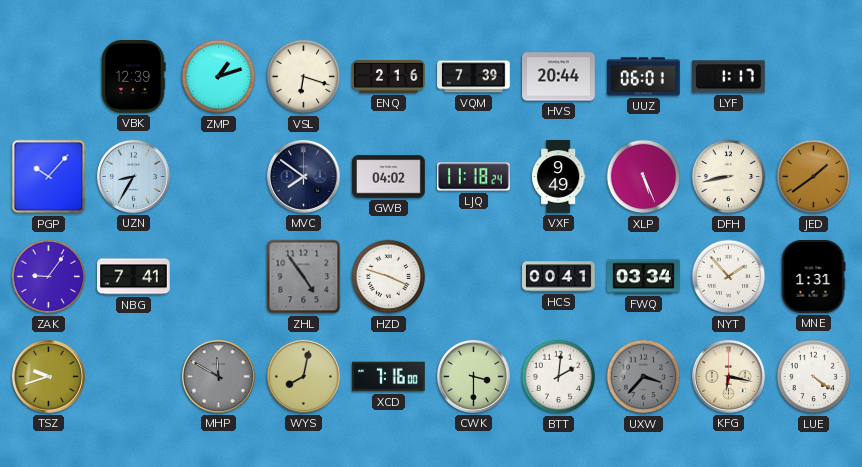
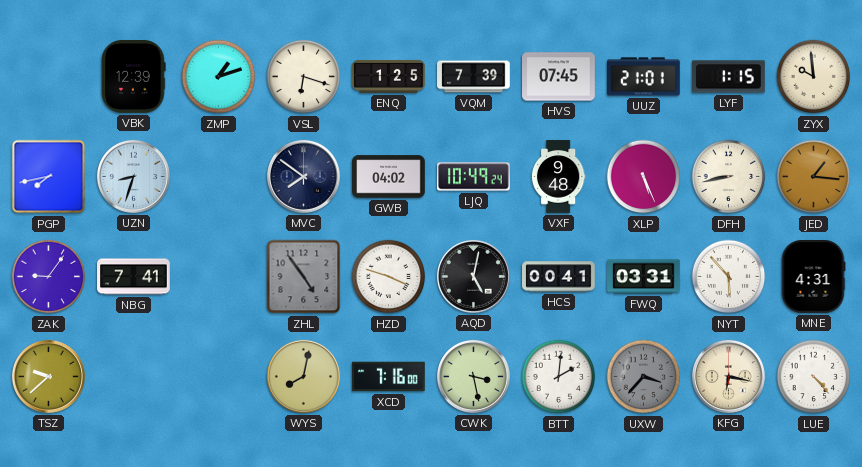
ENQ: 2:16 -> 1:25
HVS: 20:44 -> 07:45
UUZ: 06:01 -> 21:01
LYF: 1:17 -> 1:15
ZYX: none -> 9:59
PGP: 10:07 -> 7:43
UZN: 8:35 -> 8:33
LJQ: 11:18 -> 10:49
VXF: 9:49 -> 9:48
JED: 1:39 -> 1:16
AQD: none -> 5:02
FWQ: 03:34 -> 03:31
NYT: 1:53 -> 5:53
MNE: 1:31 -> 4:31
TSZ: 9:42 -> 9:38
MHP: 11:50 -> none
CWK: 3:30 -> 3:28
LUE: 4:21 -> 4:23
